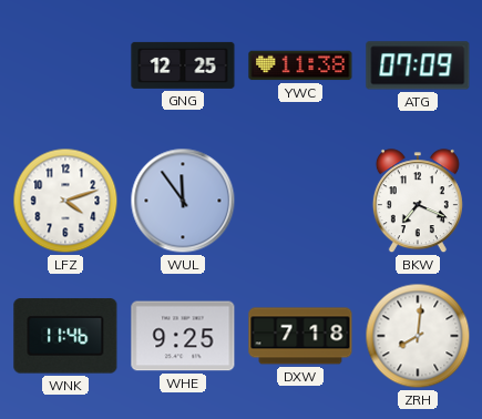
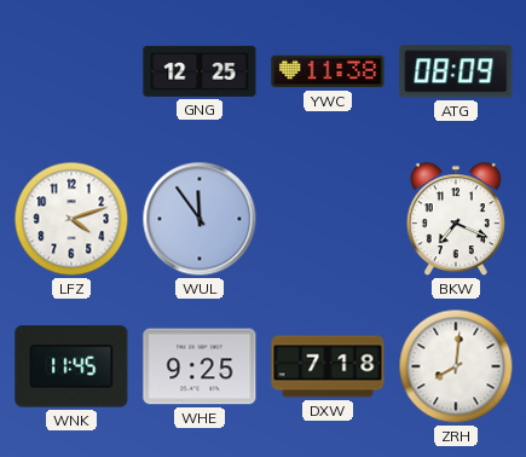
ATG: 07:09 -> 08:09
WNK: 11:46 -> 11:45
